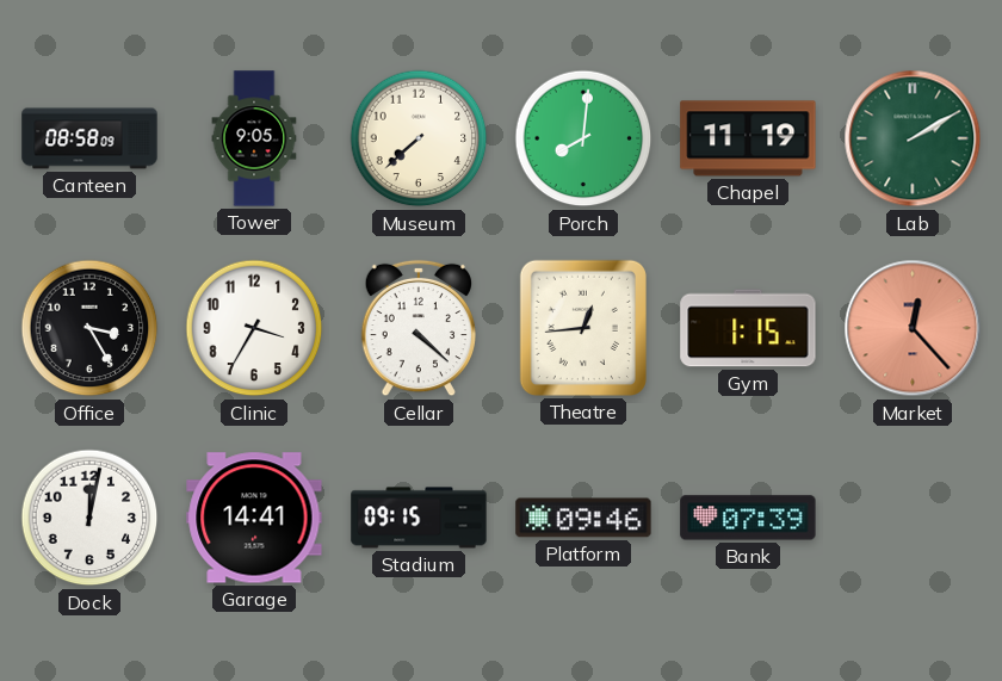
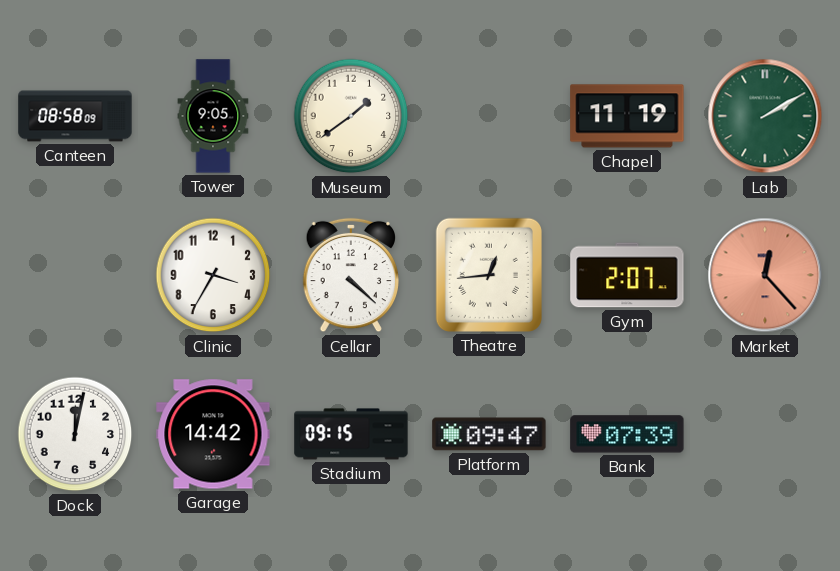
Museum: 7:38 -> 1:39
Porch: 8:01 -> none
Office: 3:25 -> none
Gym: 1:15 -> 2:07
Garage: 14:41 -> 14:42
Platform: 09:46 -> 09:47
